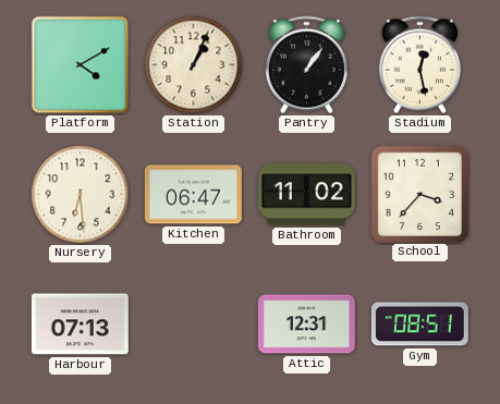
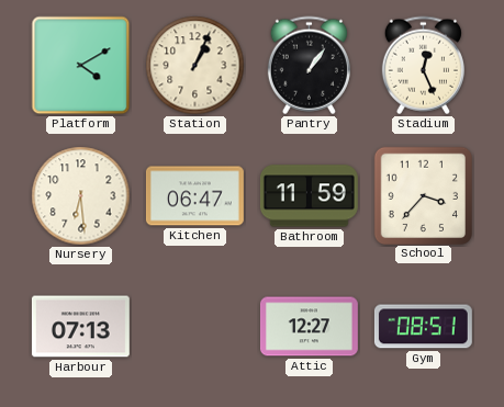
Stadium: 12:28 -> 12:26
Bathroom: 11:02 -> 11:59
Attic: 12:31 -> 12:27
